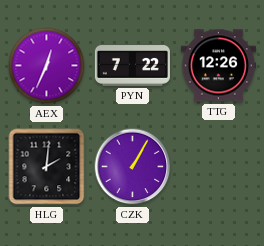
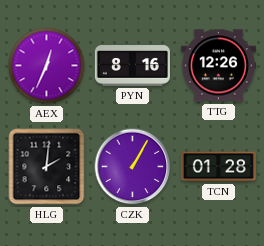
PYN: 7:22 -> 8:16
TCN: none -> 01:28
